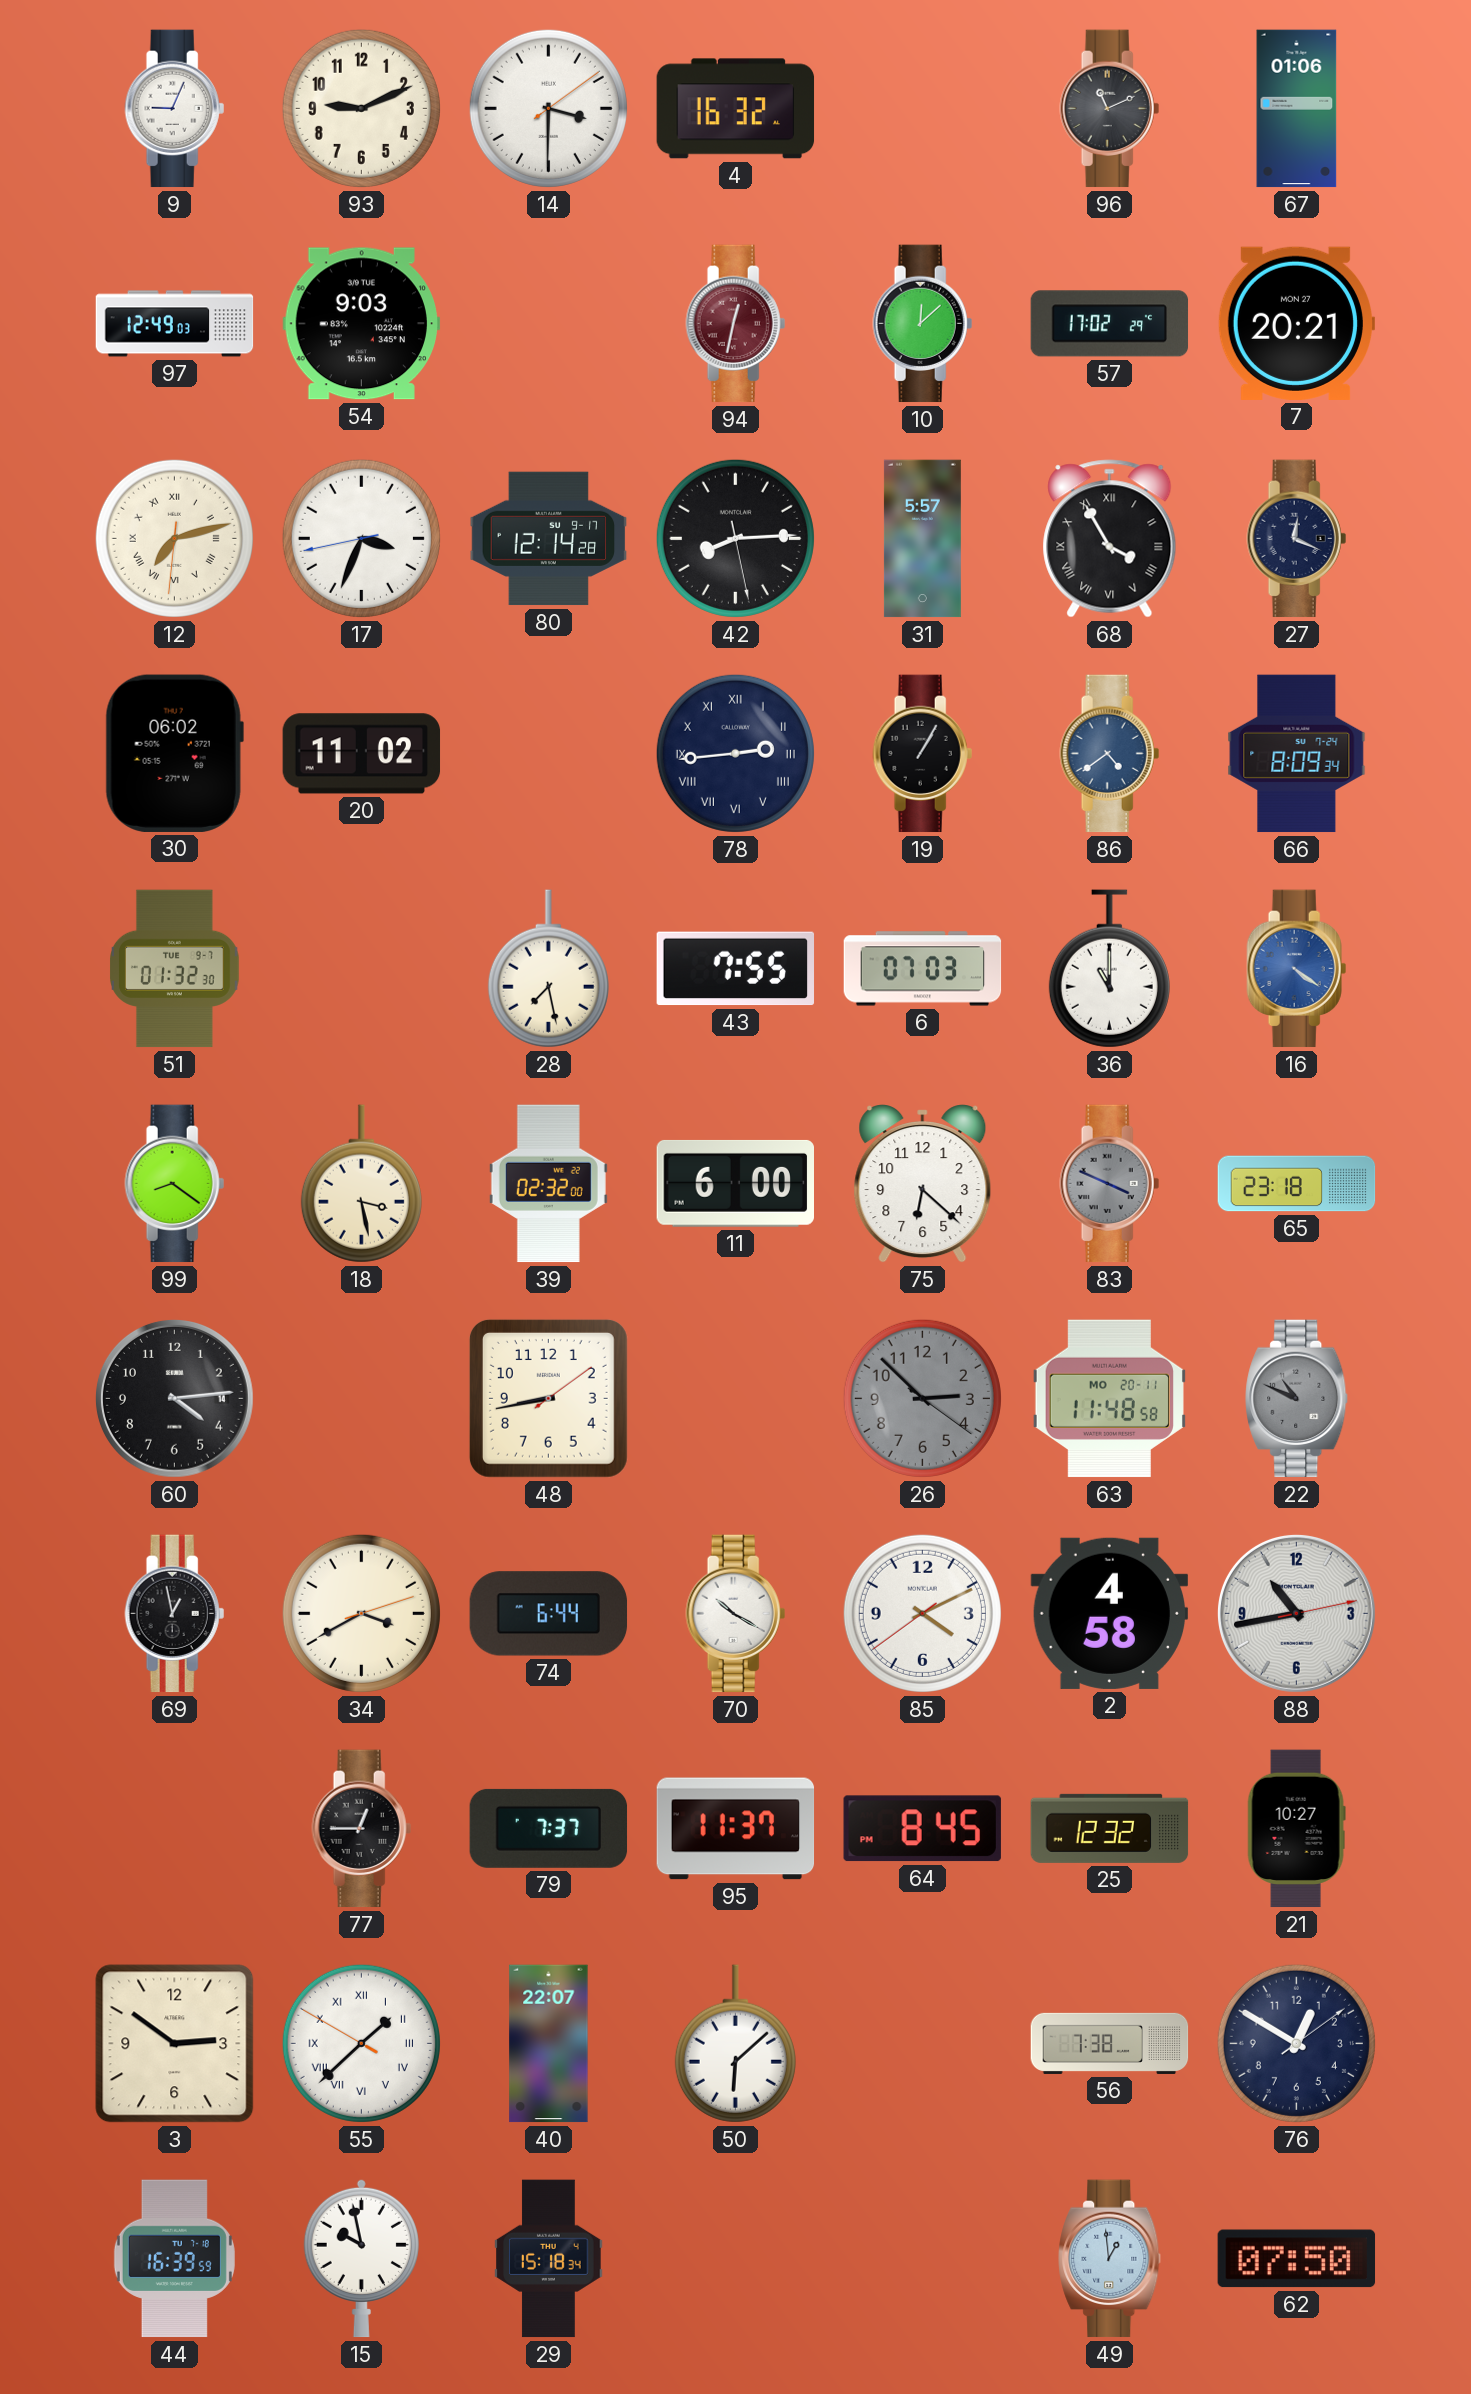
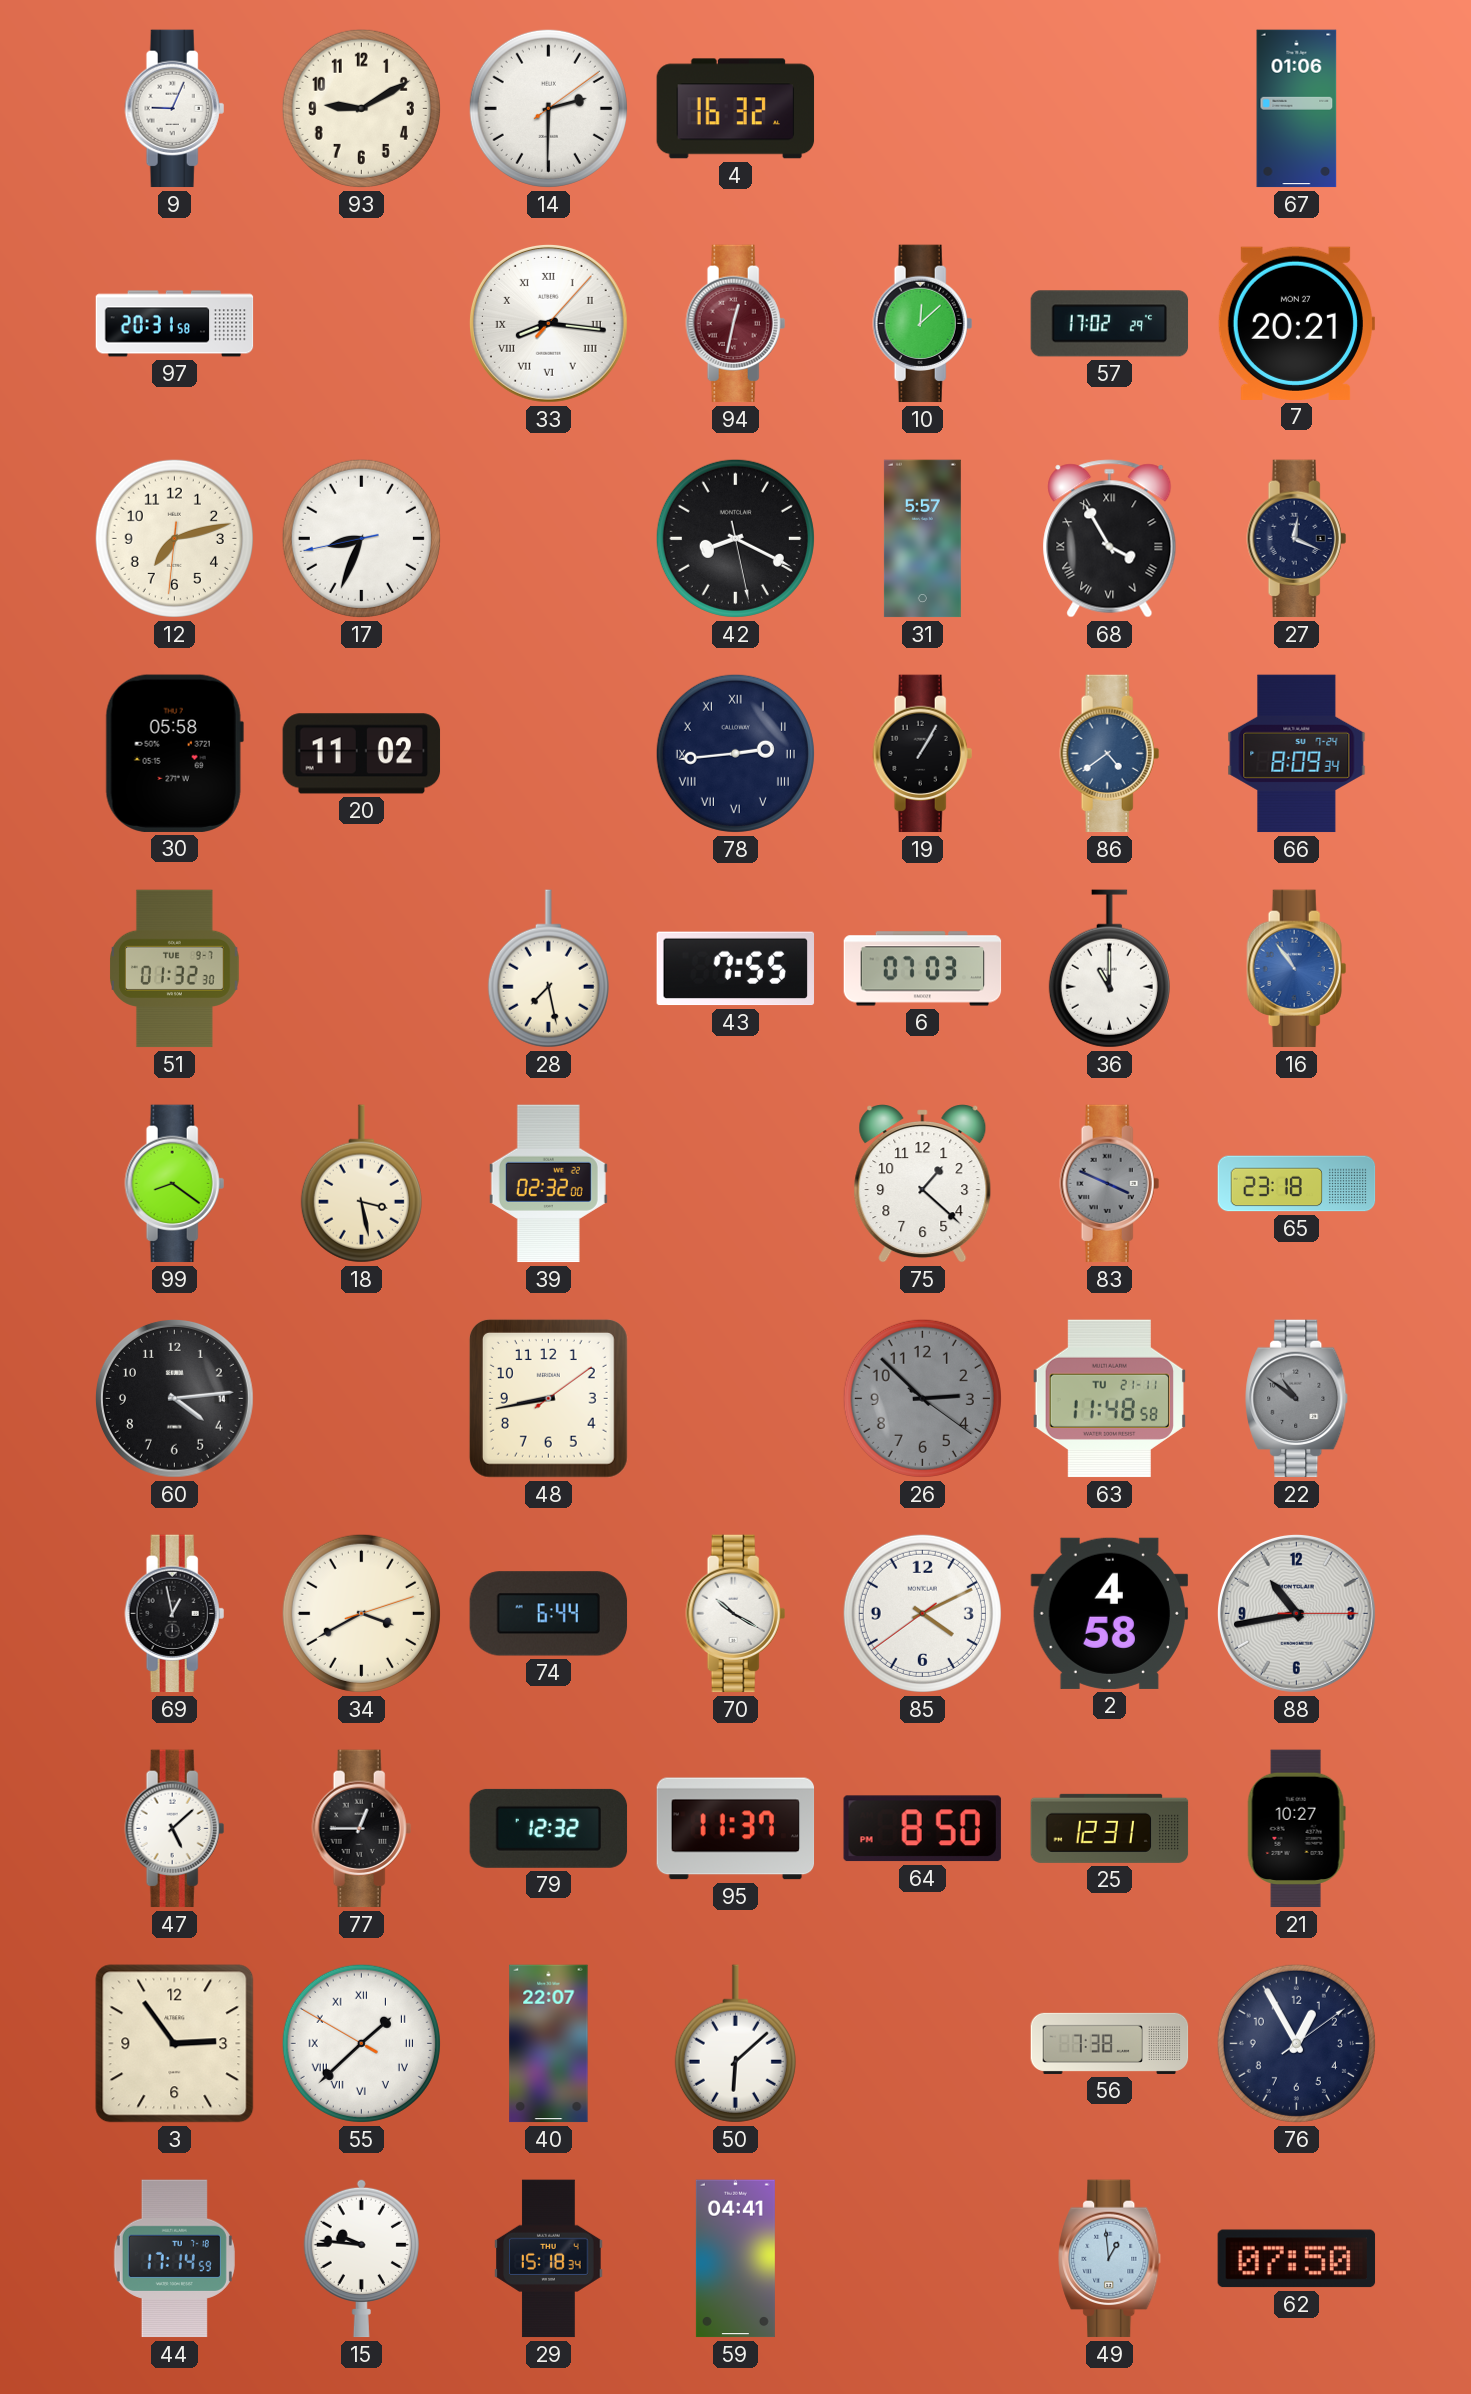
93: 9:11 -> 9:10
14: 3:30 -> 2:30
96: 11:11 -> none
97: 12:49 -> 20:31
54: 9:03 -> none
33: none -> 8:16
12 numerals: Roman -> Arabic
17: 3:33 -> 8:33
80: 12:14 -> none
42: 8:14 -> 8:19
30: 06:02 -> 05:58
16: 4:21 -> 10:54
11: 6:00 -> none
75: 6:22 -> 1:22
63 date: MO 20-11 -> TU 21-11
22: 10:49 -> 10:51
88: 10:43:13 -> 10:43:15
47: none -> 5:08
79: 7:37 -> 12:32
64: 8:45 -> 8:50
25: 12:32 -> 12:31
3: 2:51 -> 2:54
76: 12:50 -> 12:55
44: 16:39 -> 17:14
15: 9:58 -> 9:46
59: none -> 04:41
